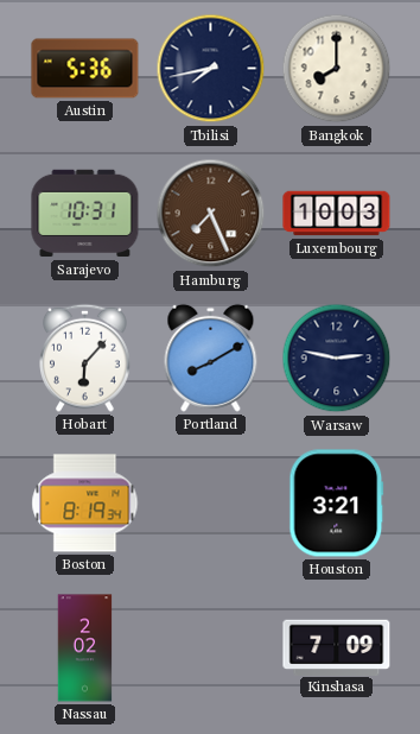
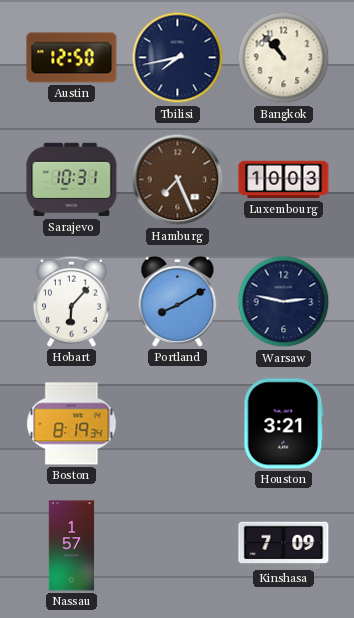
Austin: 5:36 -> 12:50
Bangkok: 8:00 -> 10:53
Nassau: 2:02 -> 1:57
